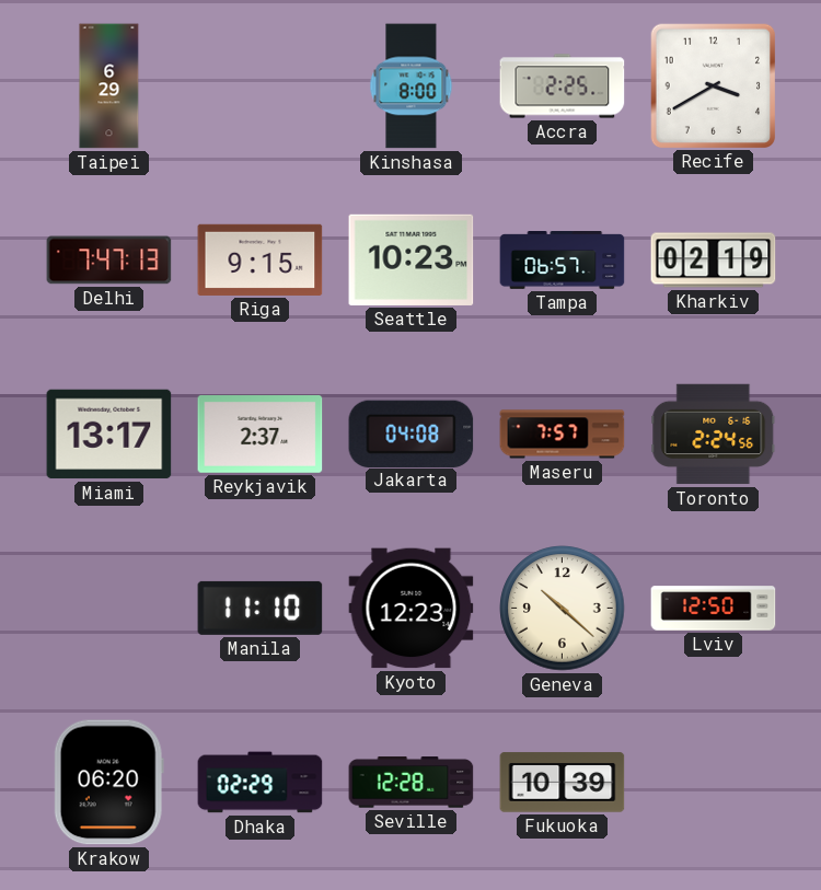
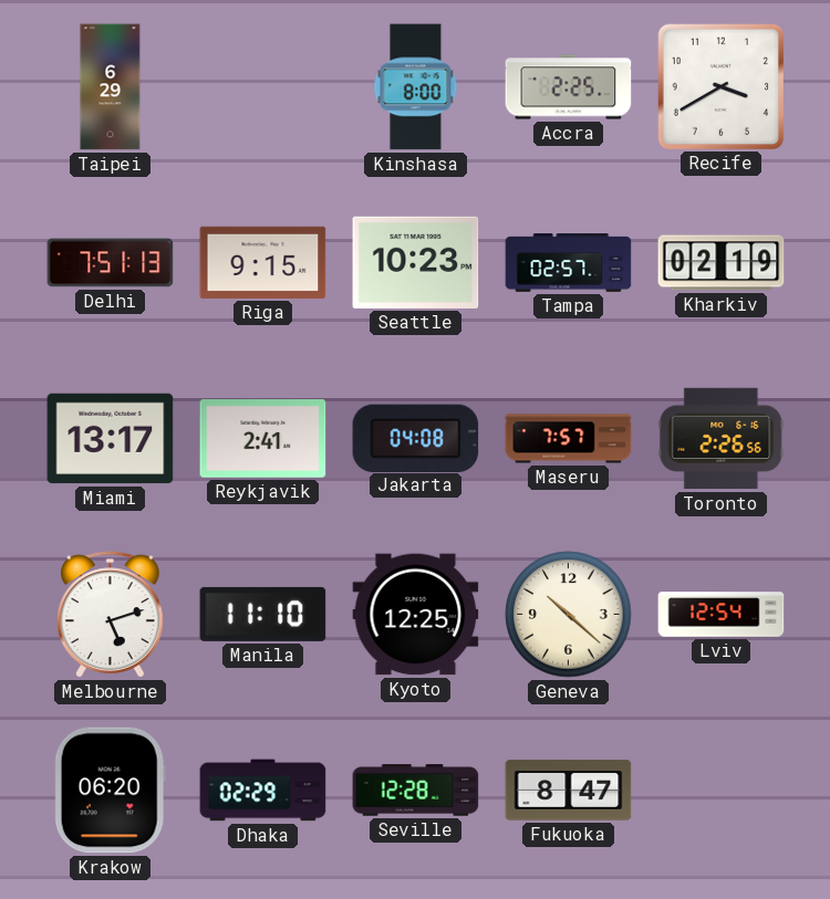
Delhi: 7:47 -> 7:51
Tampa: 06:57 -> 02:57
Reykjavik: 2:37 -> 2:41
Toronto: 2:24 -> 2:26
Melbourne: none -> 5:12
Kyoto: 12:23 -> 12:25
Lviv: 12:50 -> 12:54
Fukuoka: 10:39 -> 8:47
